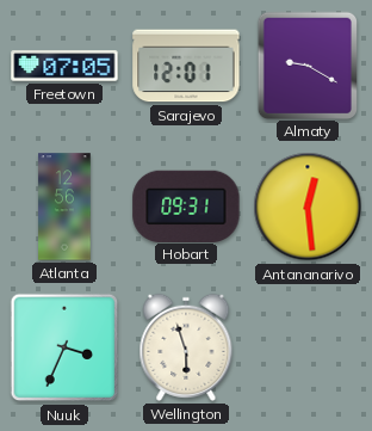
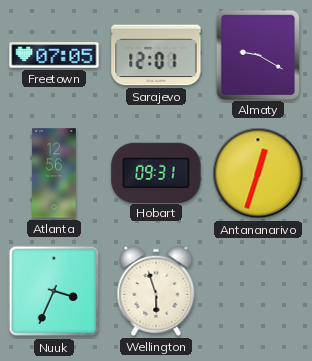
Antananarivo: 12:29 -> 12:33
